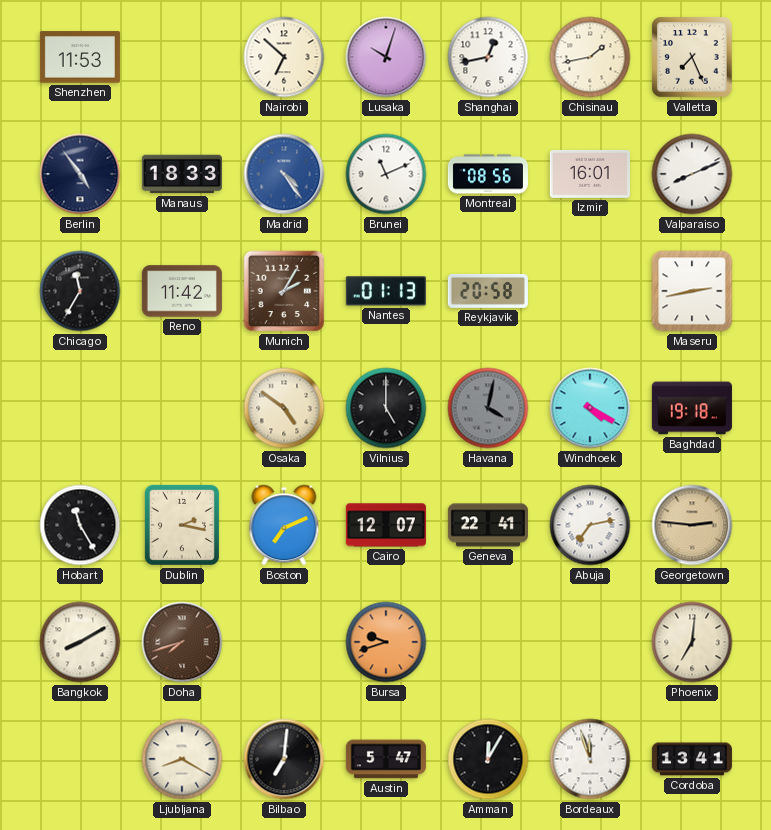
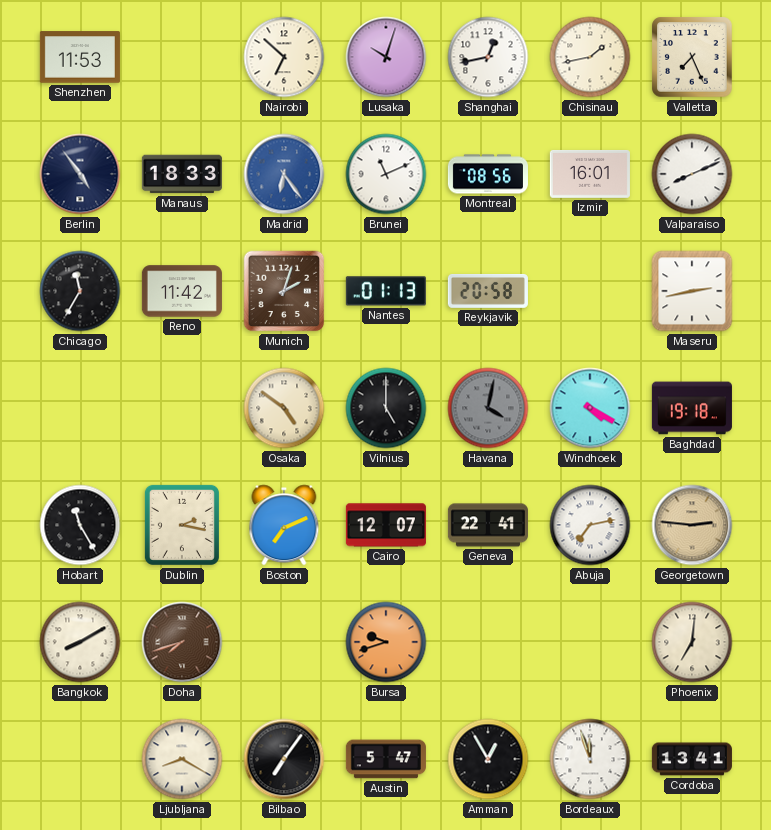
Madrid: 4:24 -> 6:24
Munich: 2:05 -> 2:03
Bilbao: 7:01 -> 7:06
Amman: 12:05 -> 12:55
